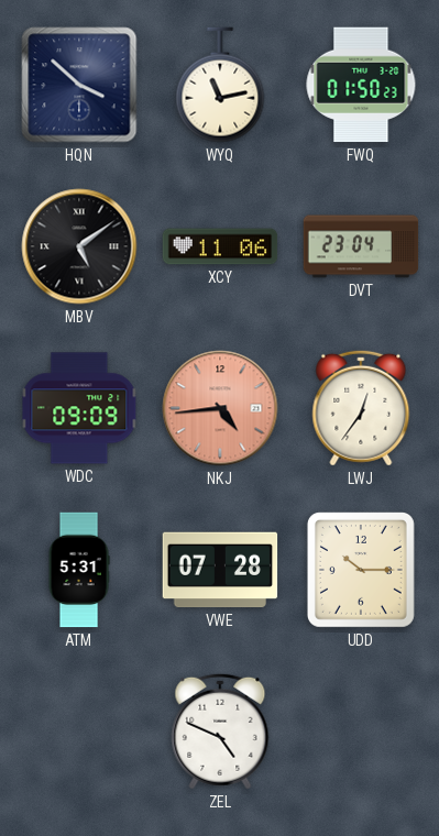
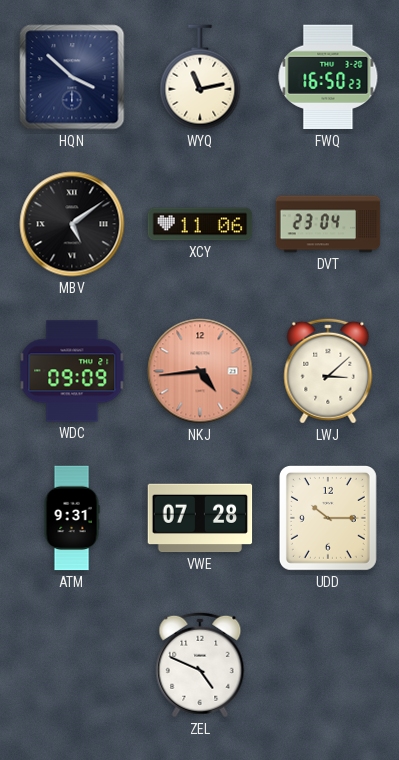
FWQ: 01:50 -> 16:50
LWJ: 12:36 -> 3:08
ATM: 5:31 -> 9:31
